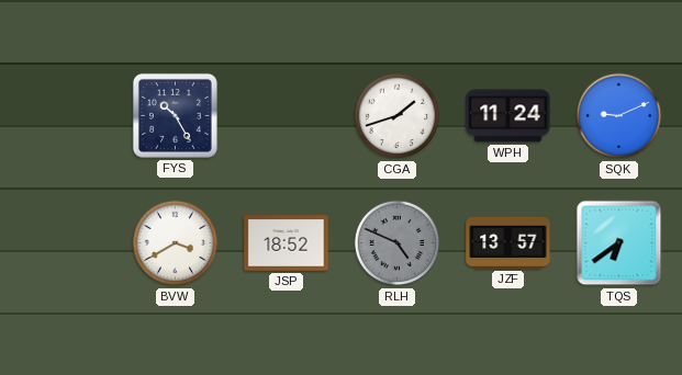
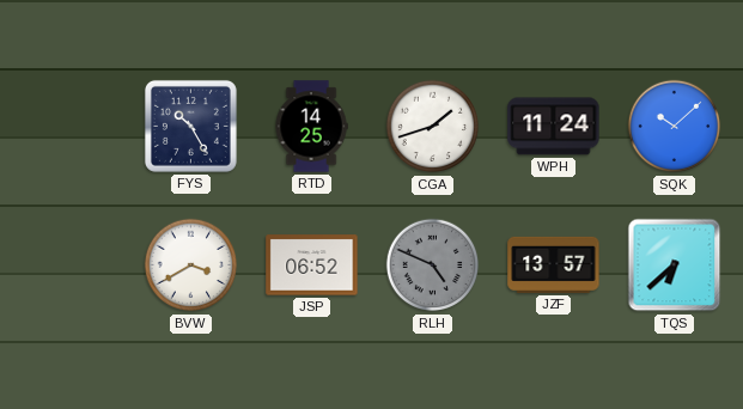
RTD: none -> 14:25
SQK: 9:11 -> 10:08
JSP: 18:52 -> 06:52
TQS: 6:39 -> 6:38
